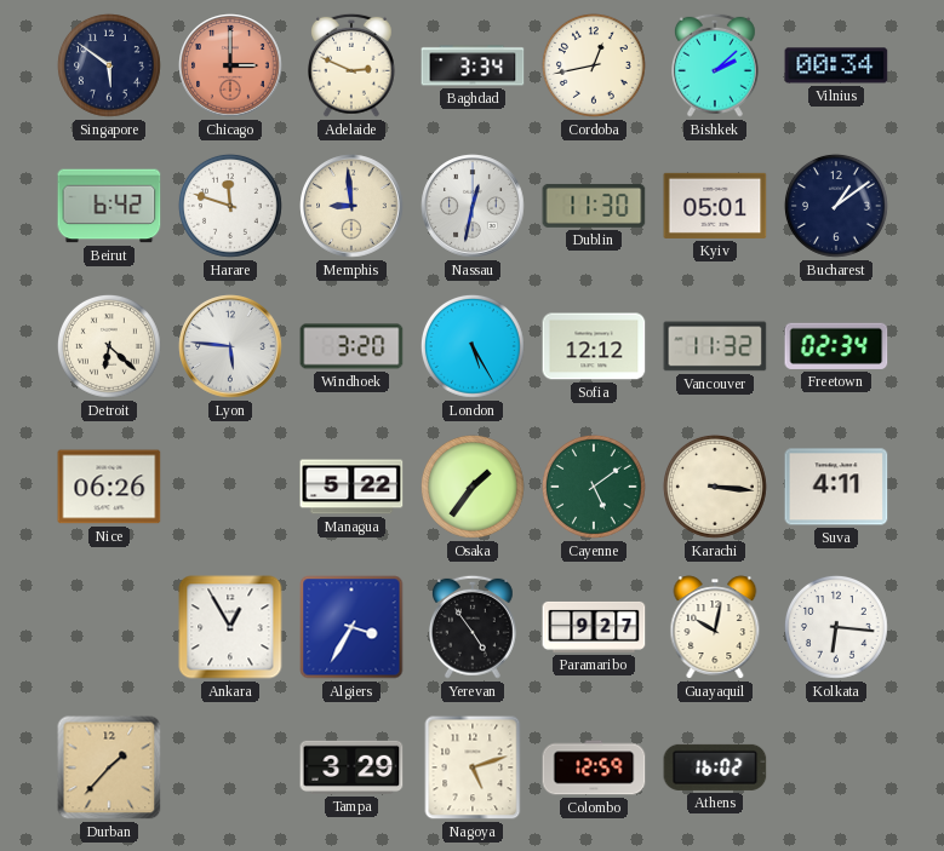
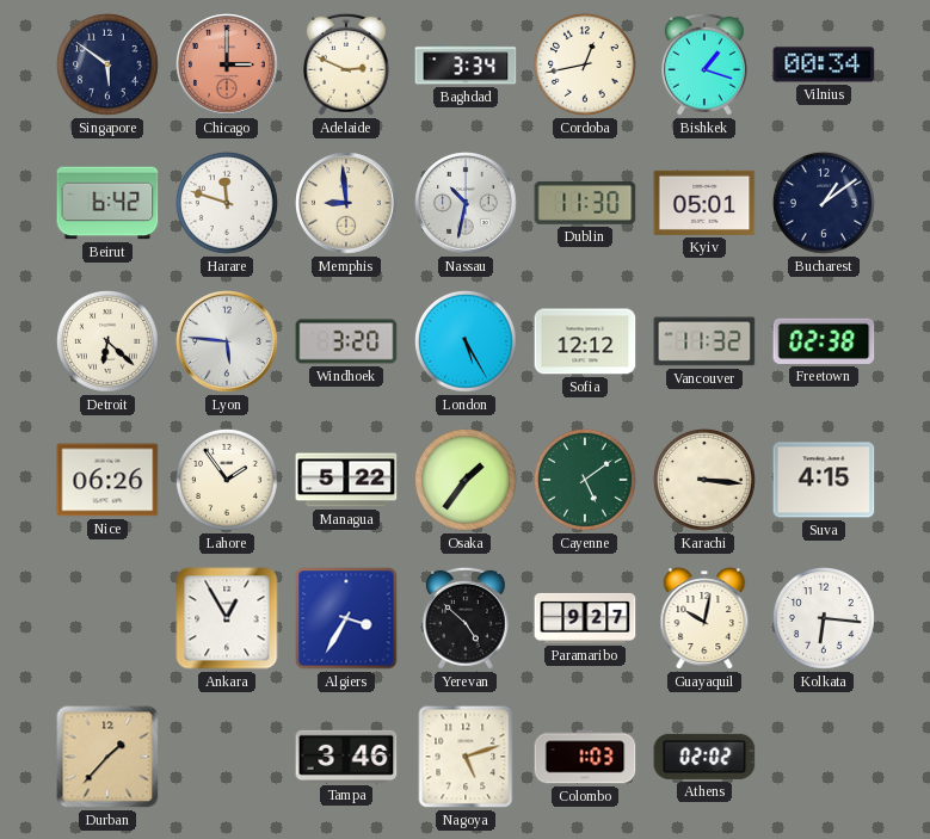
Bishkek: 2:08 -> 1:18
Nassau: 12:32 -> 10:32
Freetown: 02:34 -> 02:38
Lahore: none -> 1:54
Suva: 4:11 -> 4:15
Yerevan: 4:54 -> 4:52
Tampa: 3:29 -> 3:46
Colombo: 12:59 -> 1:03
Athens: 16:02 -> 02:02
